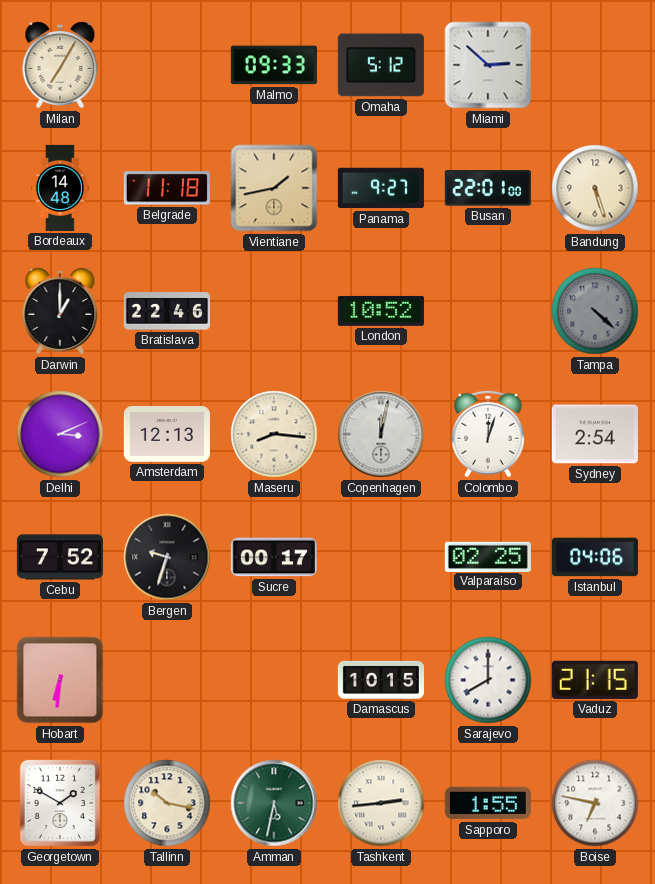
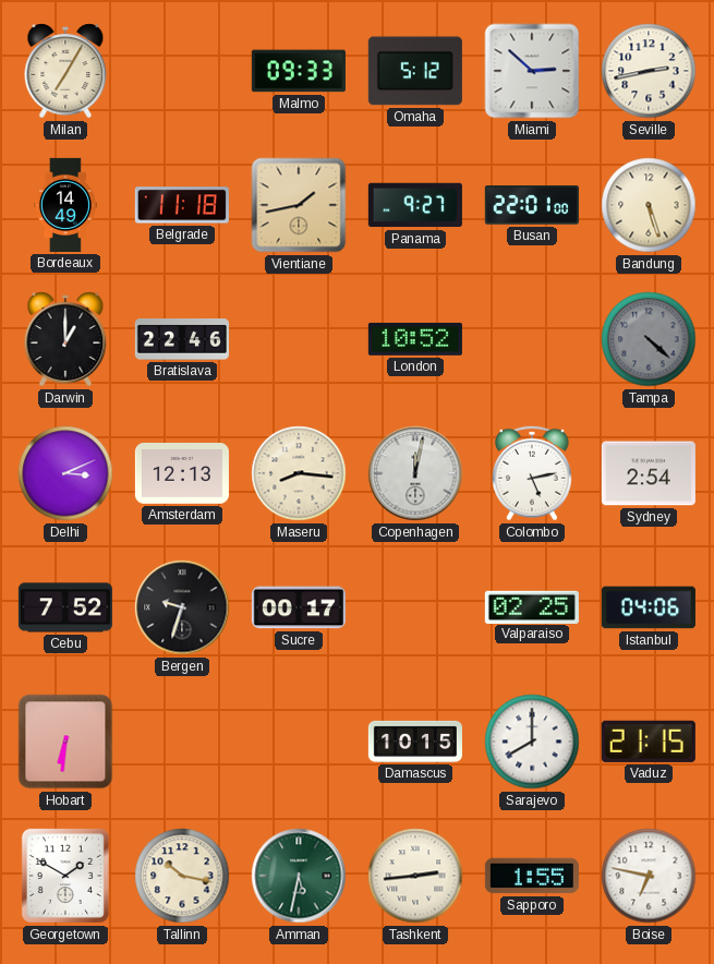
Seville: none -> 2:43
Bordeaux: 14:48 -> 14:49
Colombo: 12:03 -> 5:13
